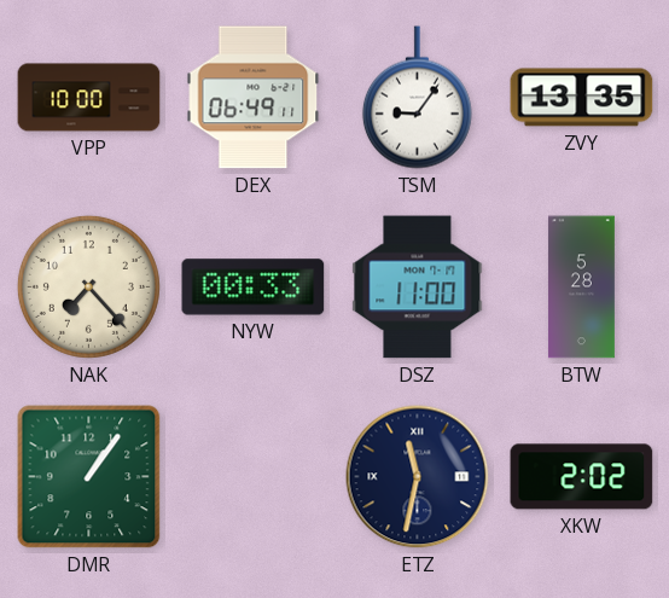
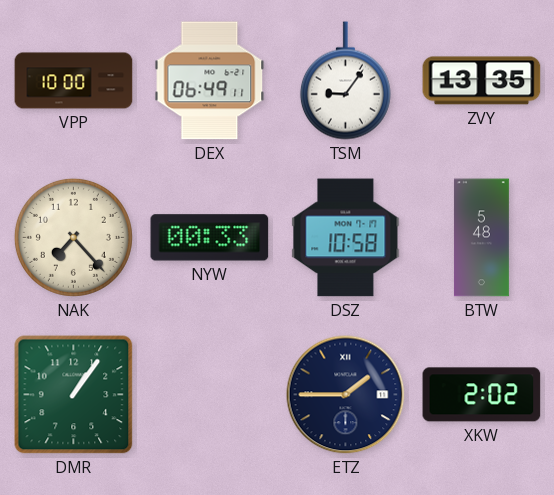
DSZ: 11:00 -> 10:58
BTW: 5:28 -> 5:48
ETZ: 11:32 -> 1:45
